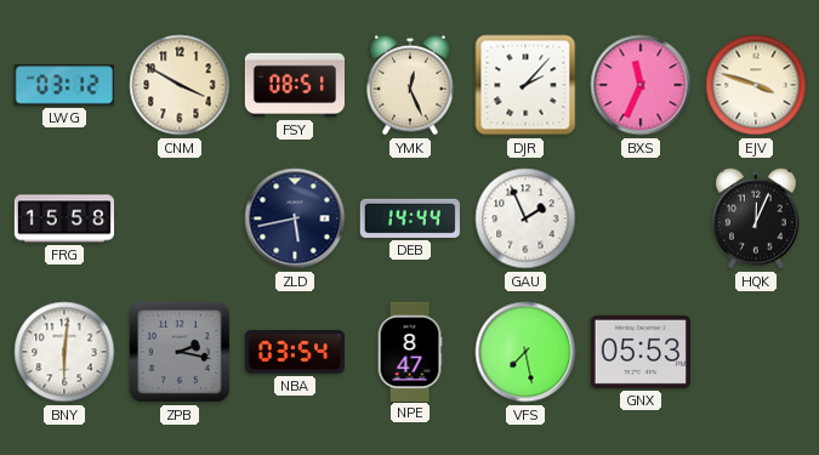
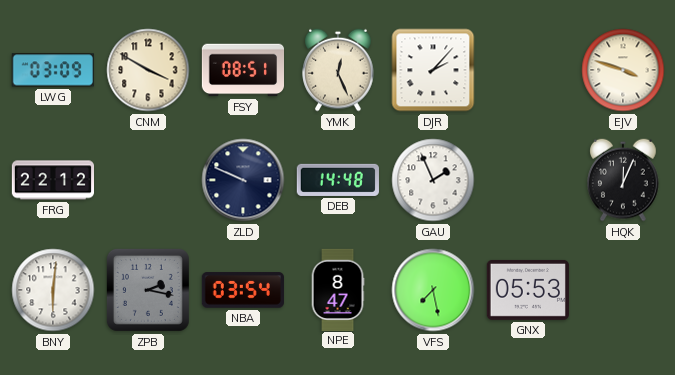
LWG: 03:12 -> 03:09
BXS: 11:34 -> none
FRG: 15:58 -> 22:12
ZLD: 5:43 -> 9:49
DEB: 14:44 -> 14:48
